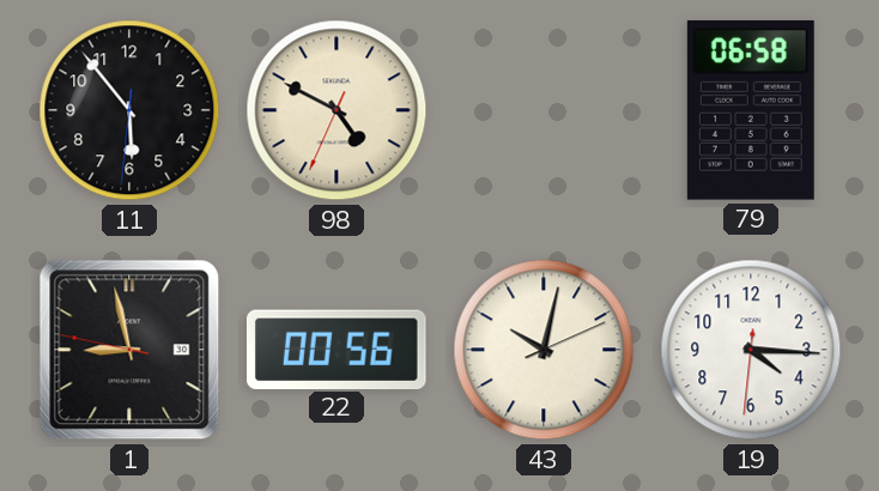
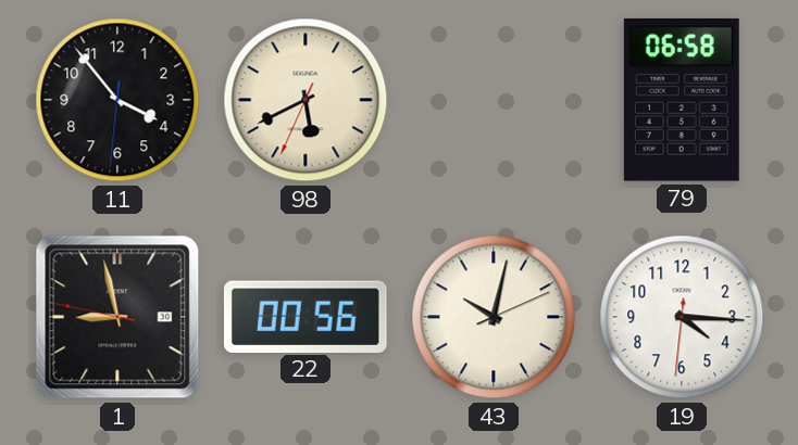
11: 5:53 -> 3:53
98: 4:49 -> 5:40
